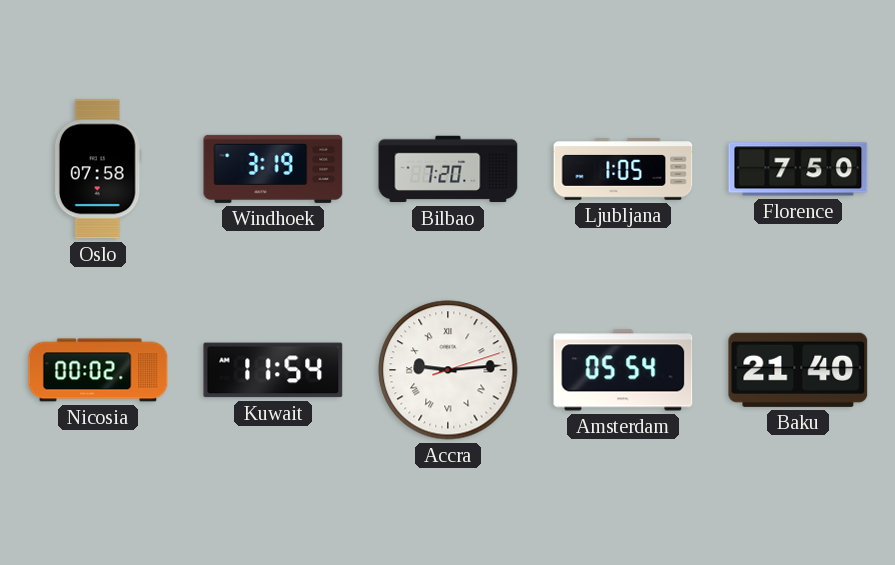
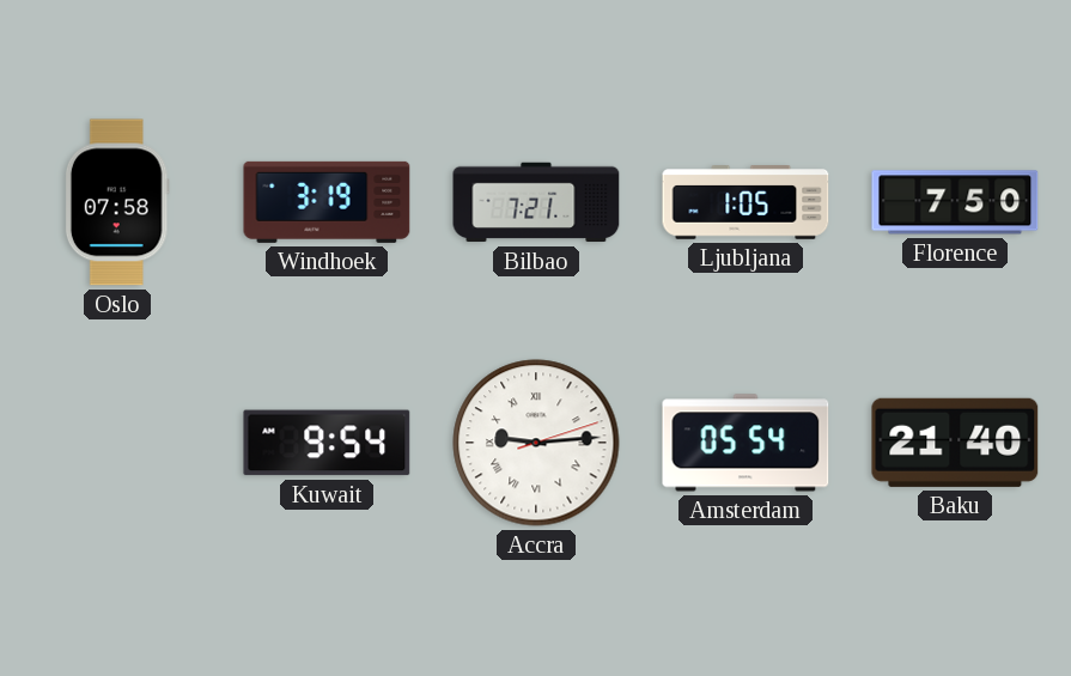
Bilbao: 7:20 -> 7:21
Nicosia: 00:02 -> none
Kuwait: 11:54 -> 9:54
